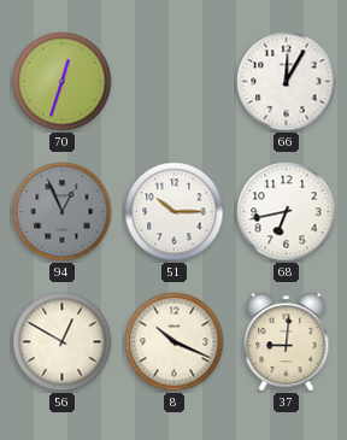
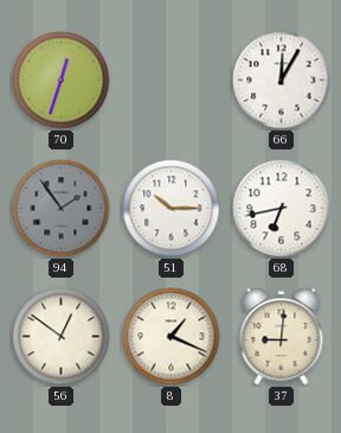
94: 12:56 -> 1:54
56: 12:50 -> 12:51
8: 10:19 -> 1:19
